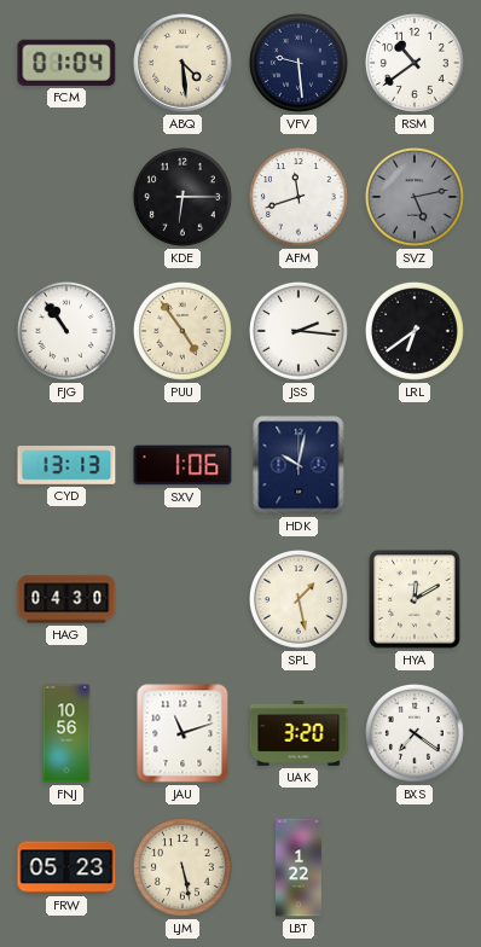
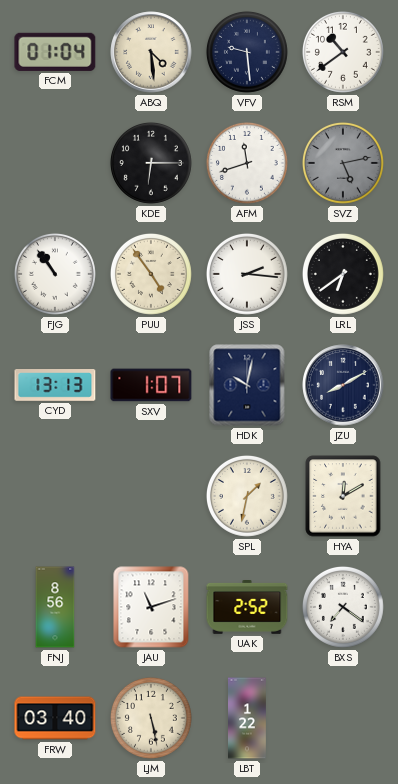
SXV: 1:06 -> 1:07
JZU: none -> 8:10
HAG: 04:30 -> none
SPL: 1:28 -> 1:32
FNJ: 10:56 -> 8:56
UAK: 3:20 -> 2:52
FRW: 05:23 -> 03:40
